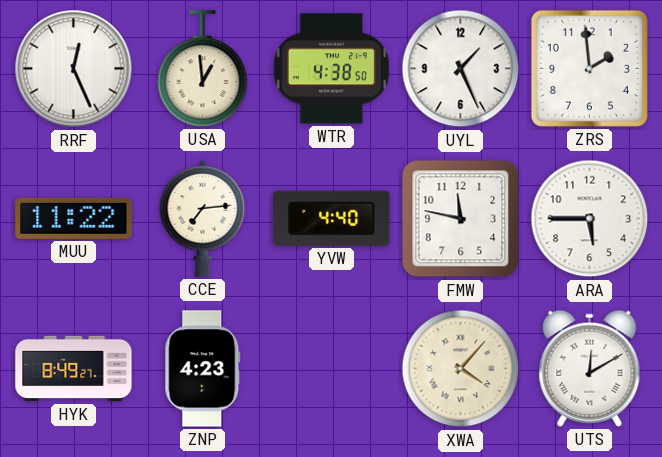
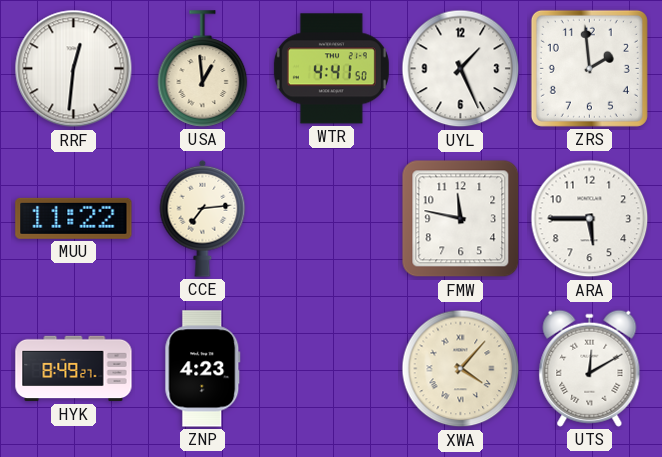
RRF: 12:26 -> 12:31
WTR: 4:38 -> 4:41
YVW: 4:40 -> none
